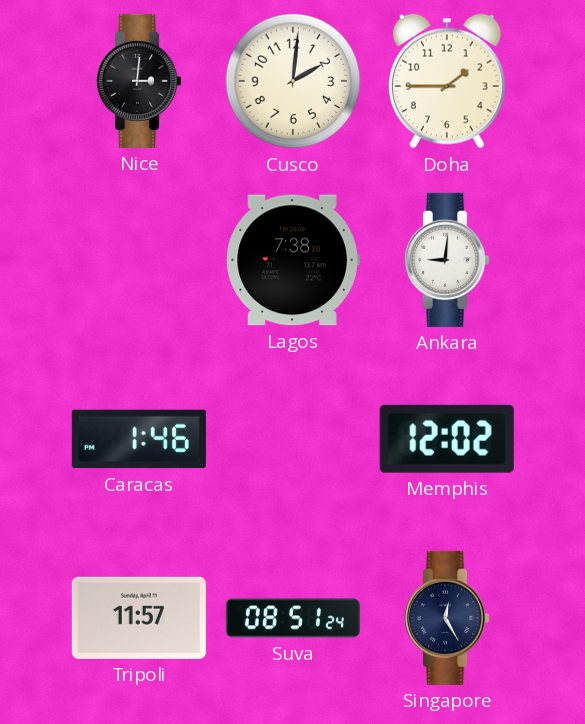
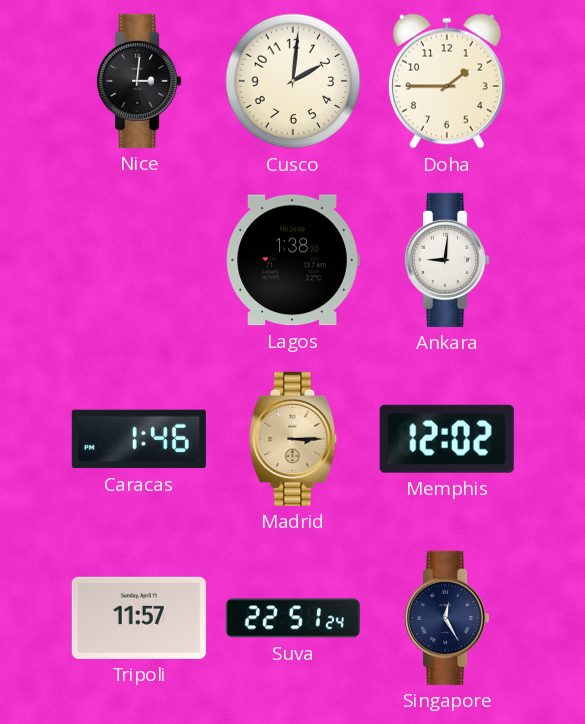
Lagos: 7:38 -> 1:38
Madrid: none -> 3:15
Suva: 08:51 -> 22:51
